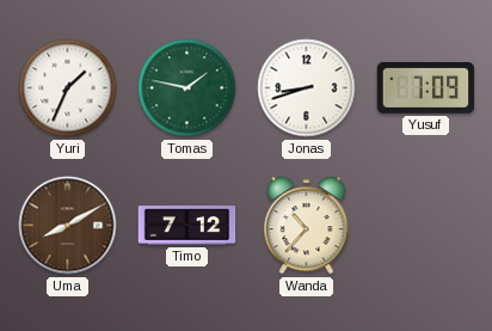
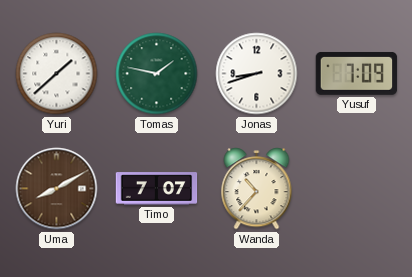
Yuri: 1:34 -> 1:38
Timo: 7:12 -> 7:07
